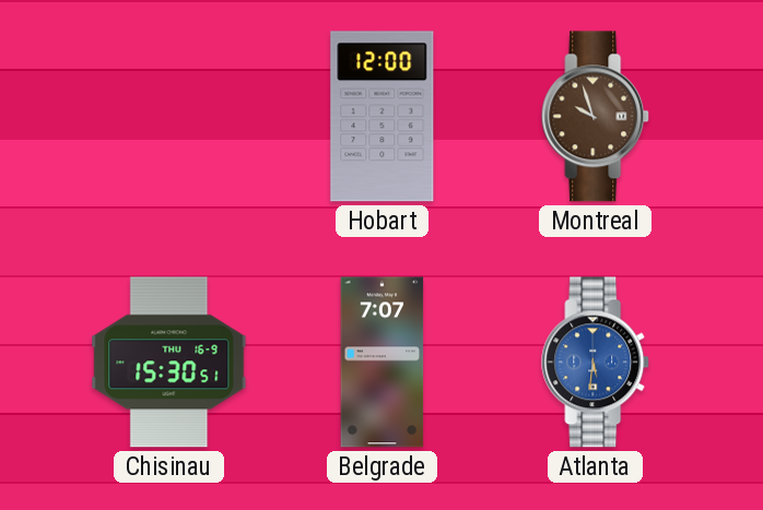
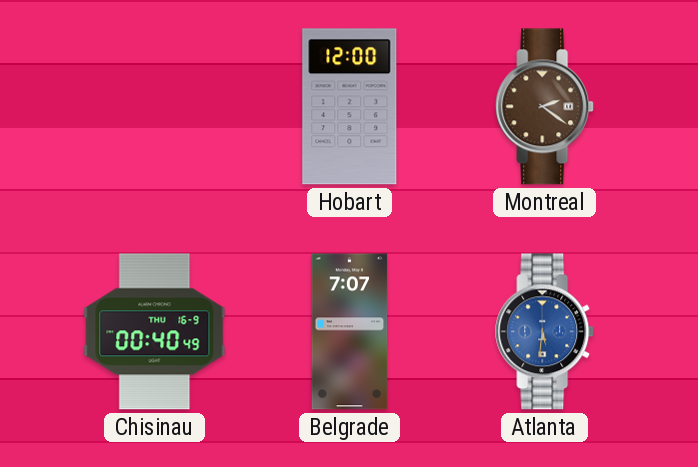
Montreal: 9:57 -> 2:21
Chisinau: 15:30 -> 00:40
